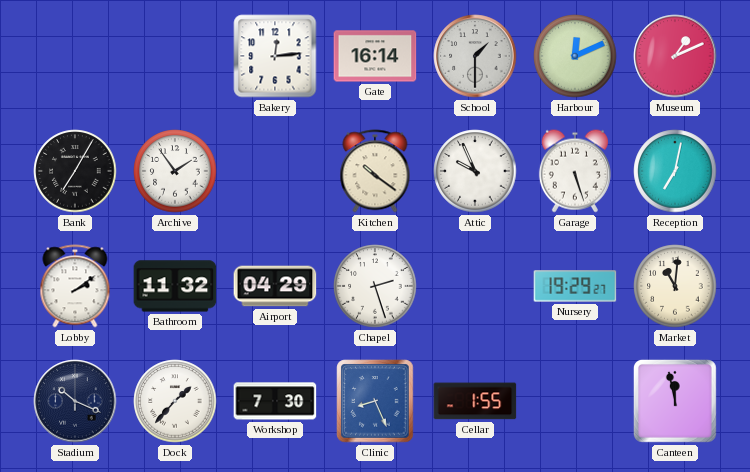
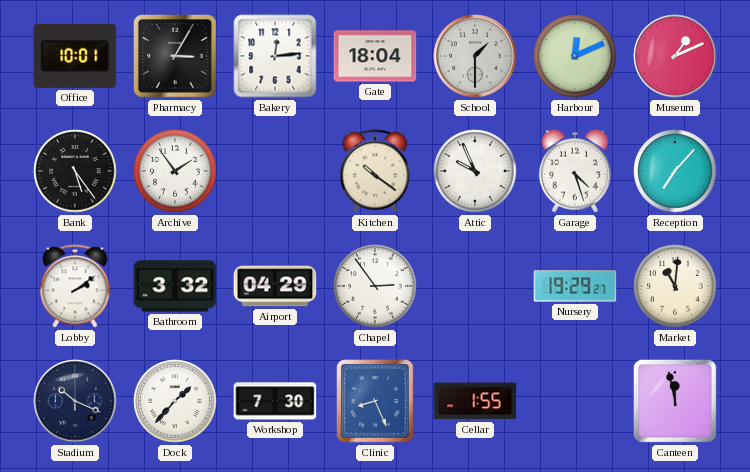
Office: none -> 10:01
Pharmacy: none -> 3:05
Gate: 16:14 -> 18:04
Bank: 7:05 -> 5:24
Garage: 5:27 -> 4:27
Reception: 7:02 -> 7:07
Bathroom: 11:32 -> 3:32
Chapel: 2:27 -> 2:54
